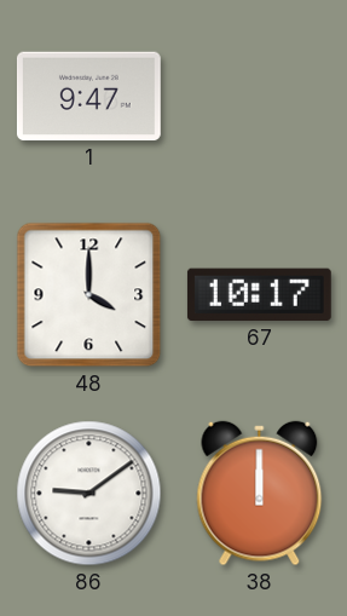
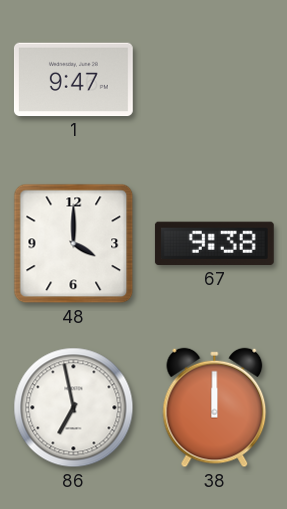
67: 10:17 -> 9:38
86: 9:09 -> 6:58
